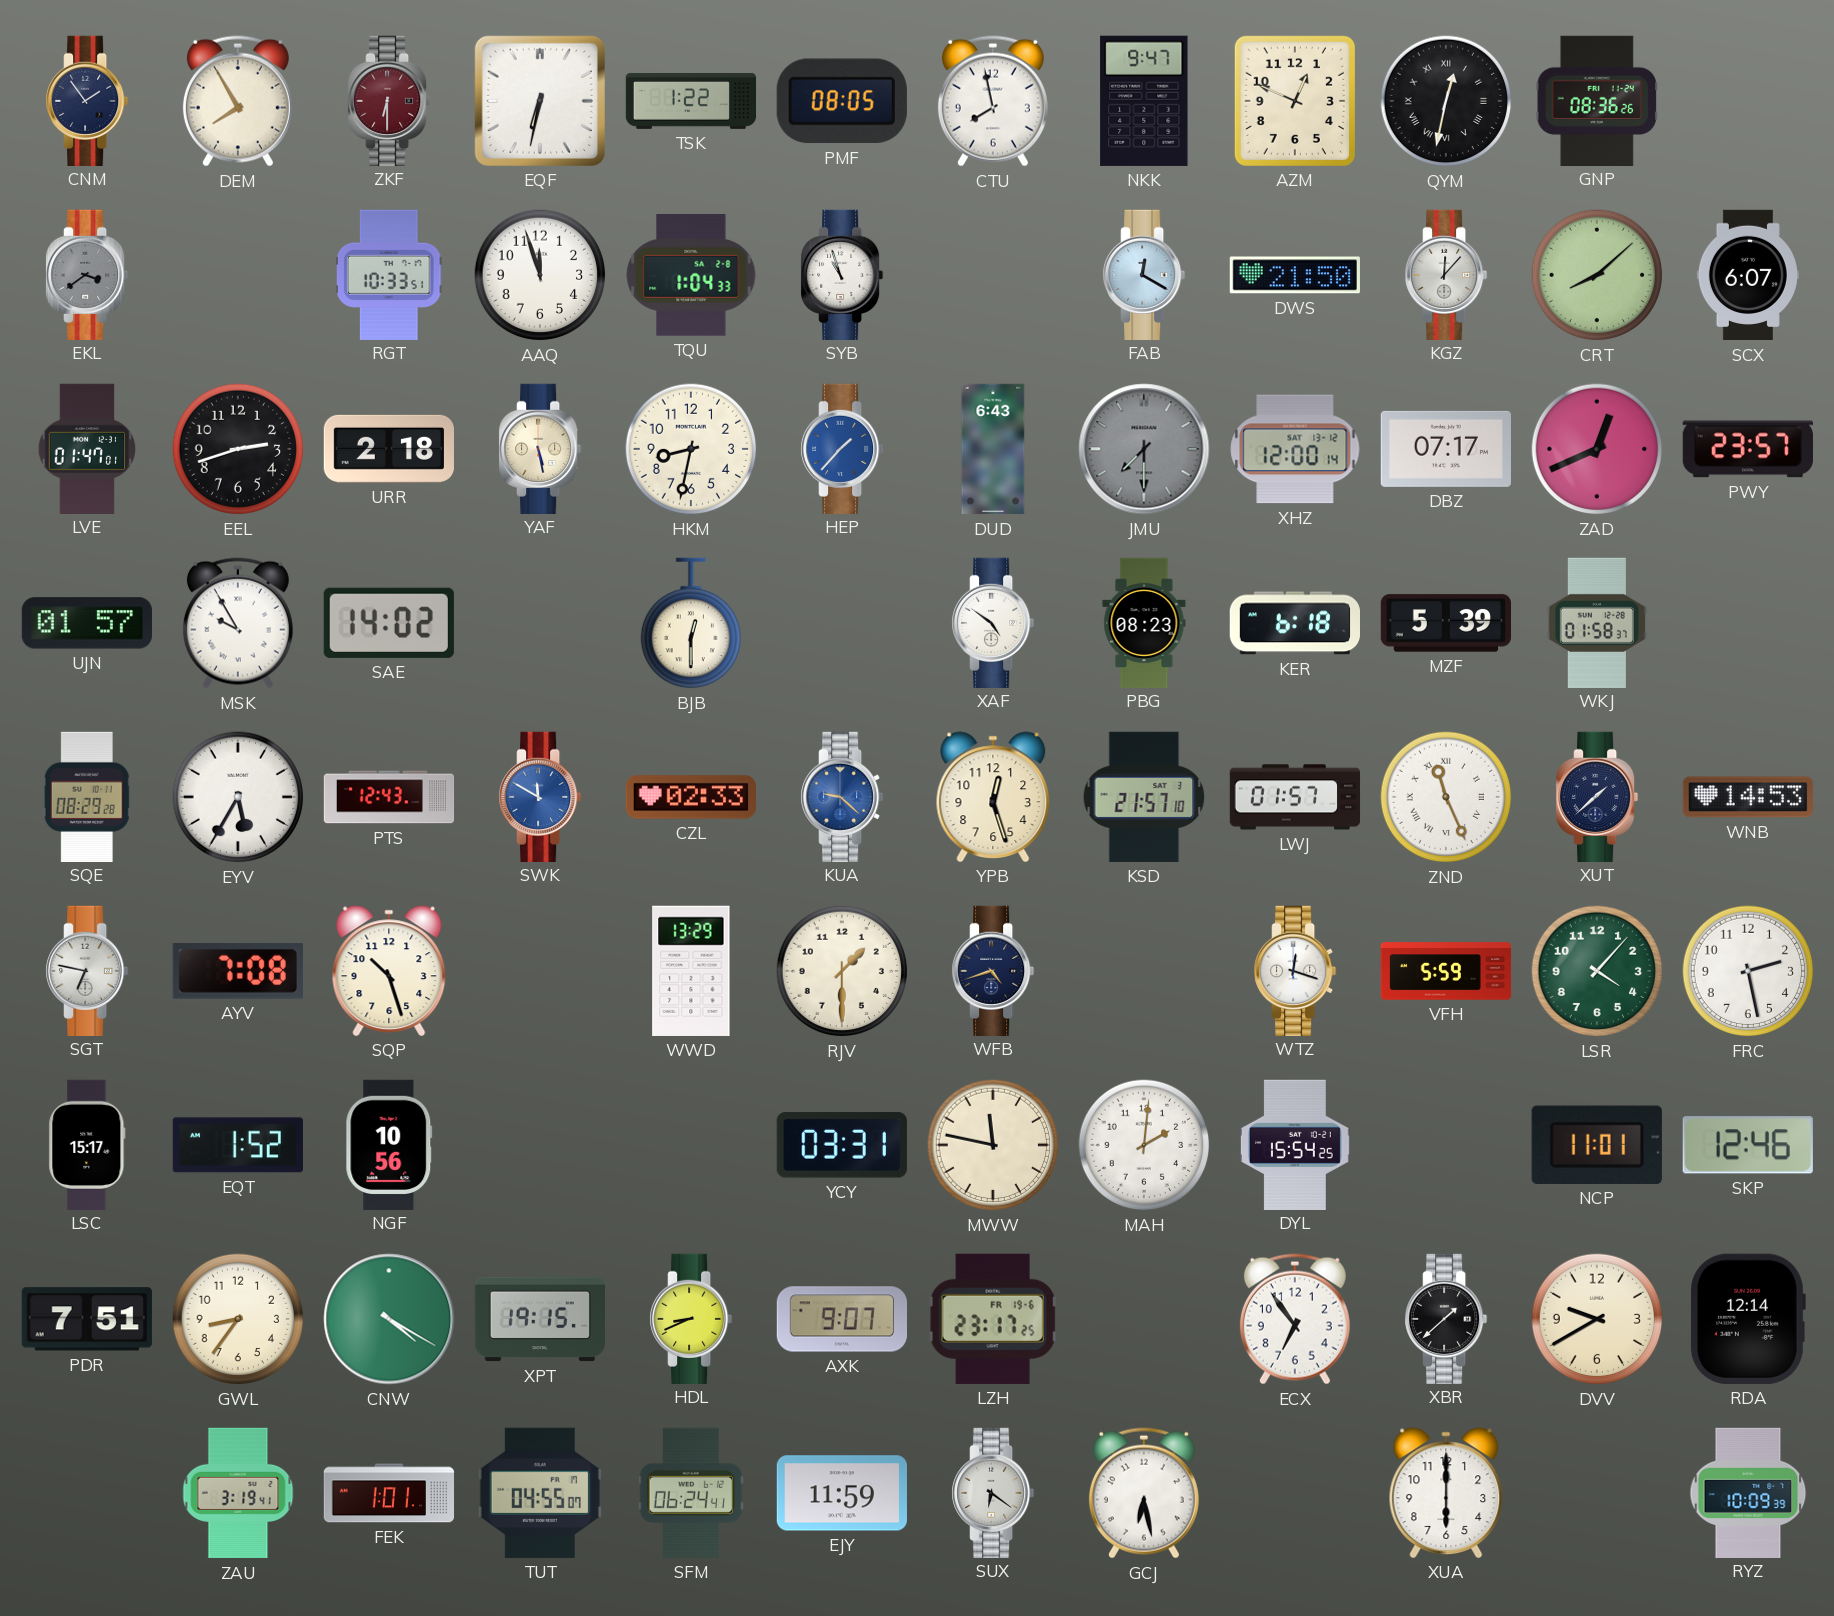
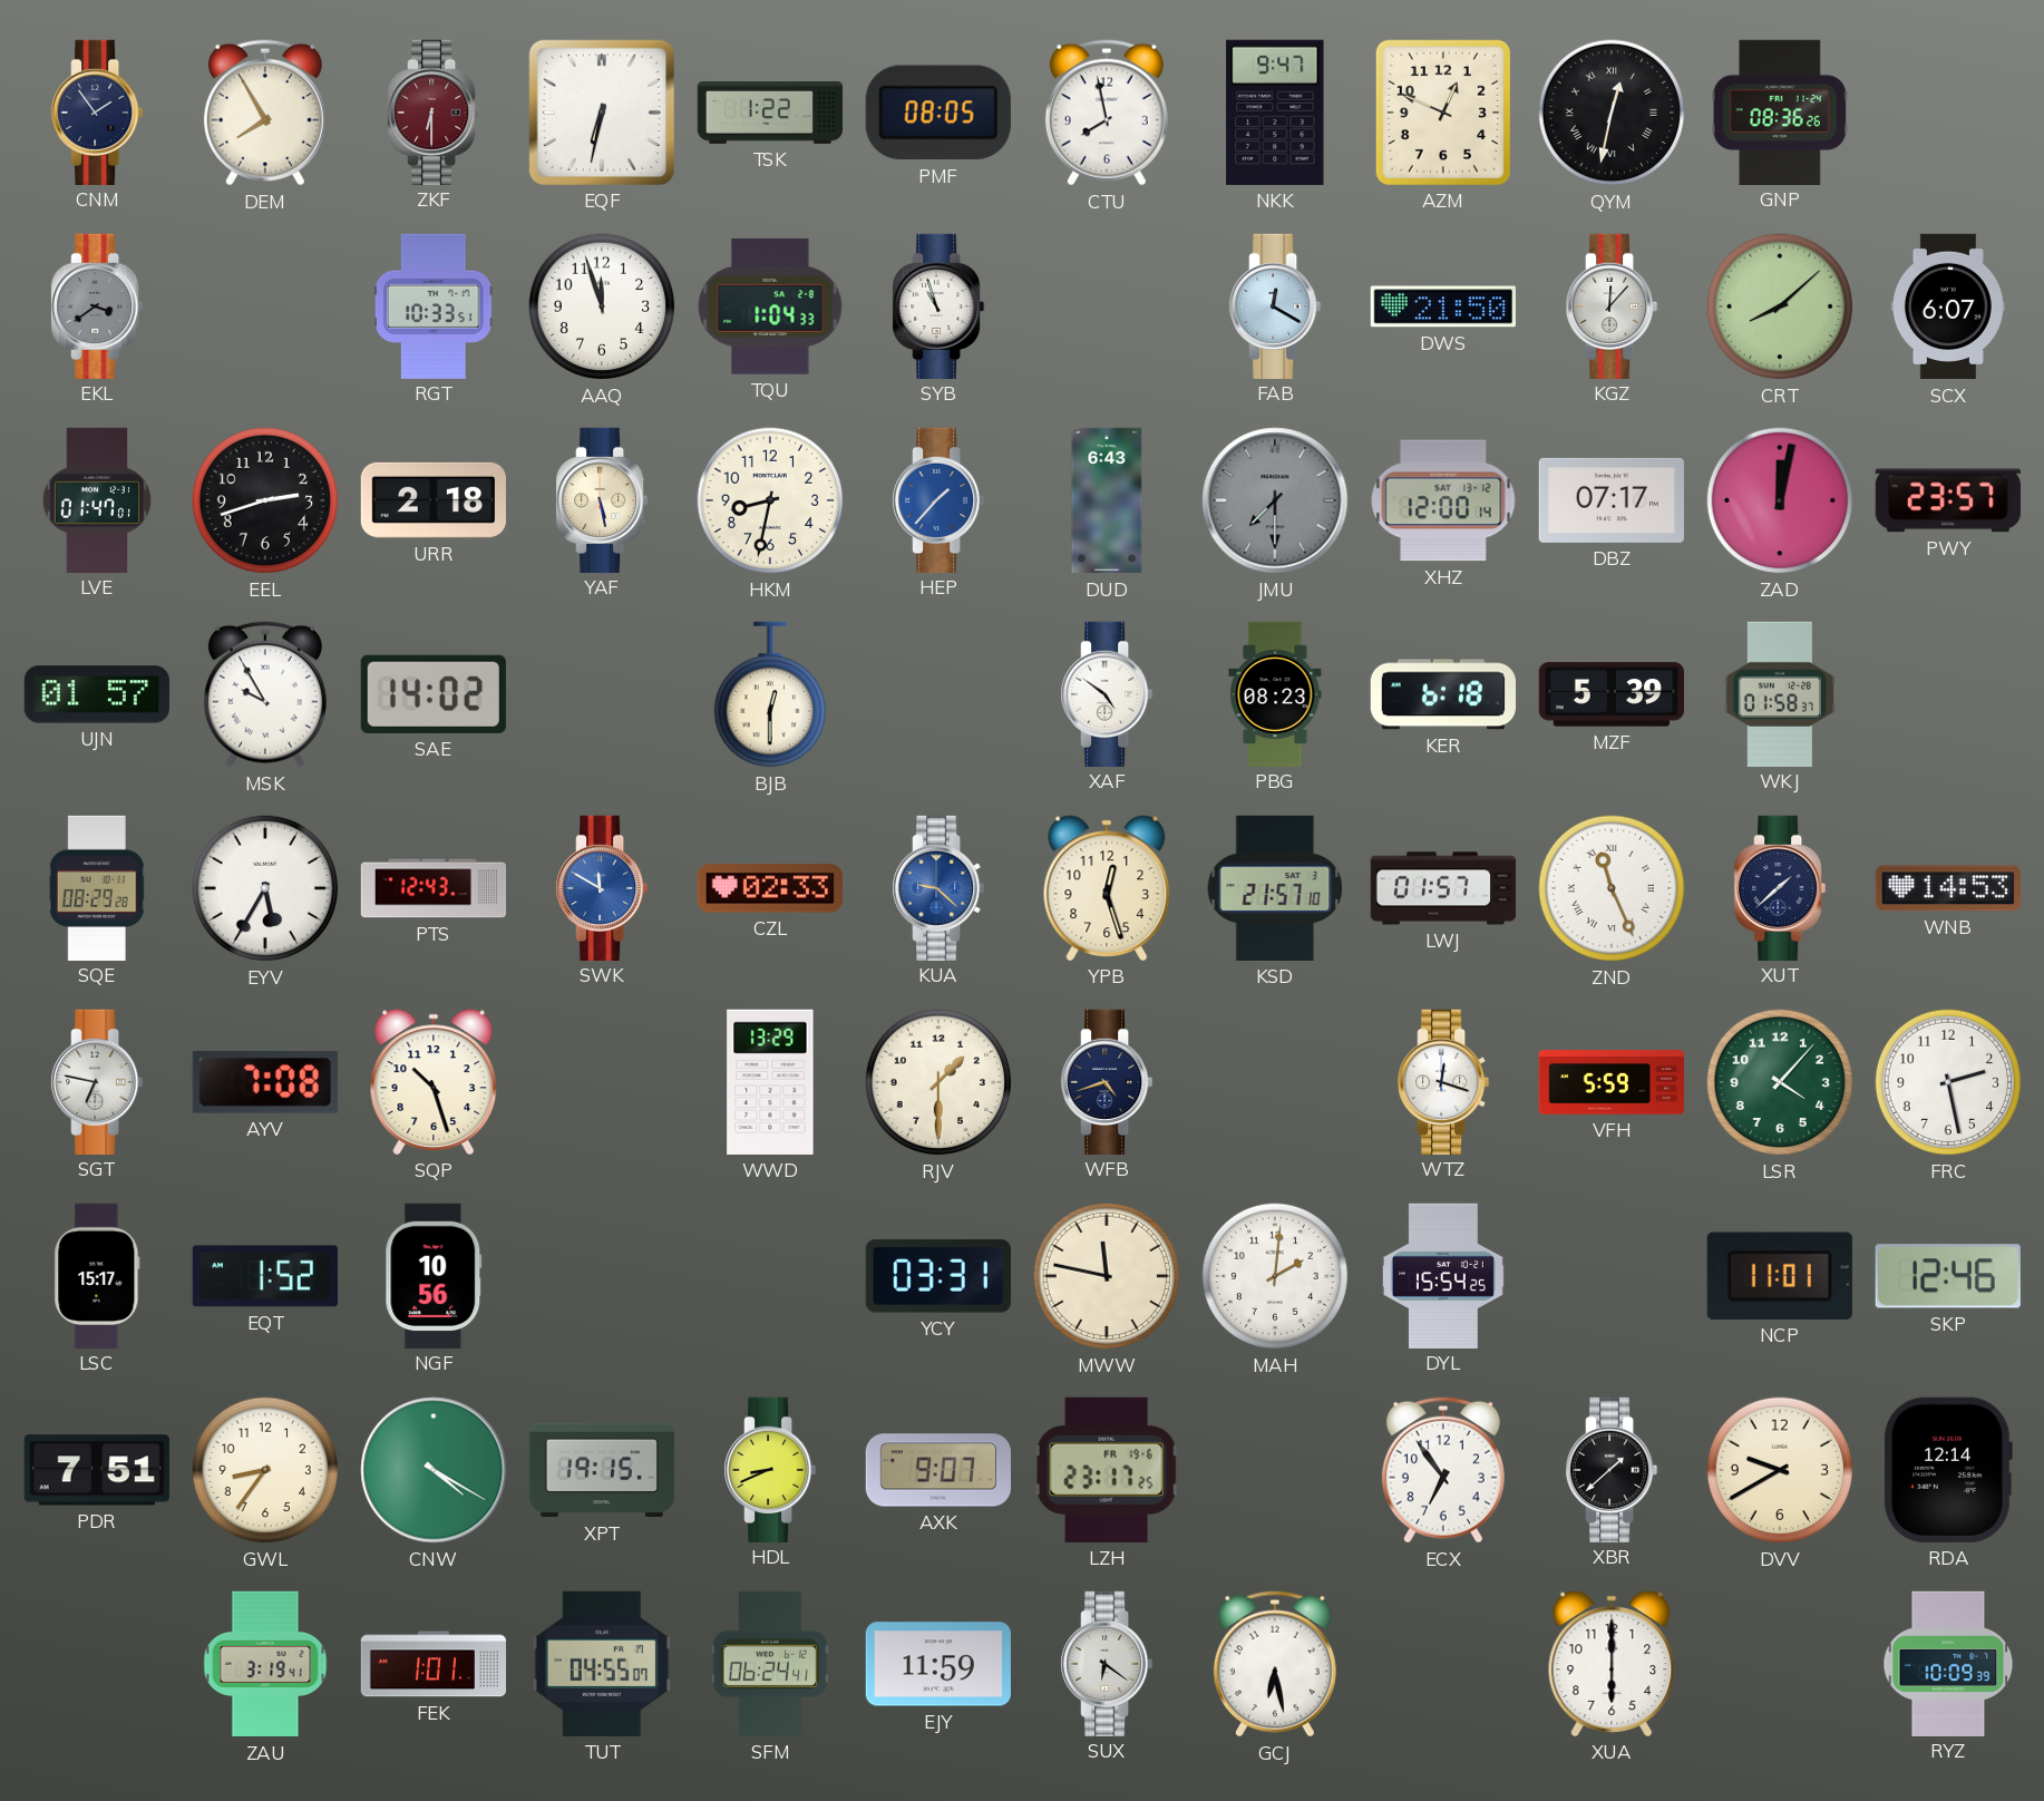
ZAD: 12:41 -> 12:02
